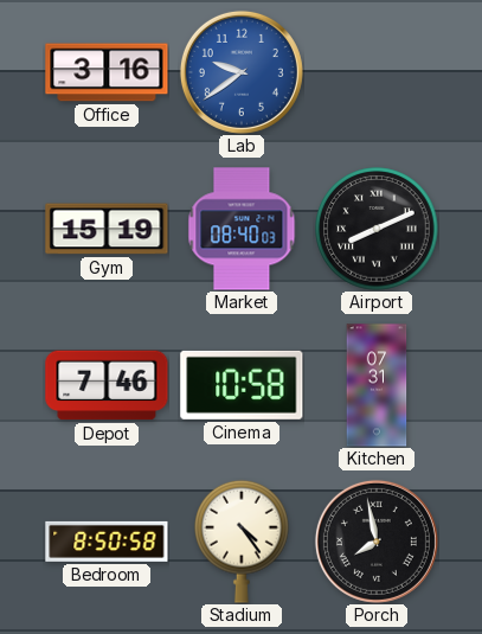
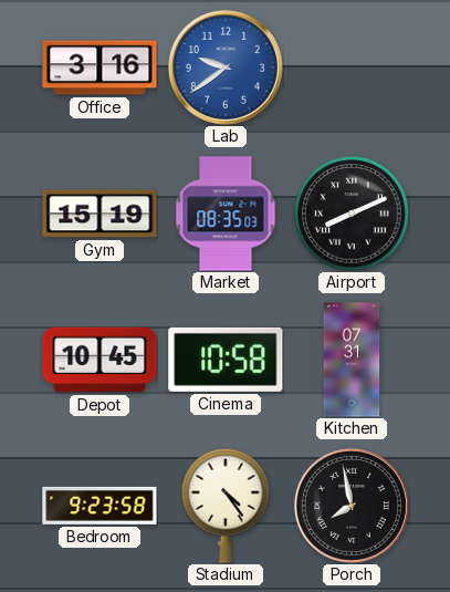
Market: 08:40 -> 08:35
Depot: 7:46 -> 10:45
Bedroom: 8:50 -> 9:23
